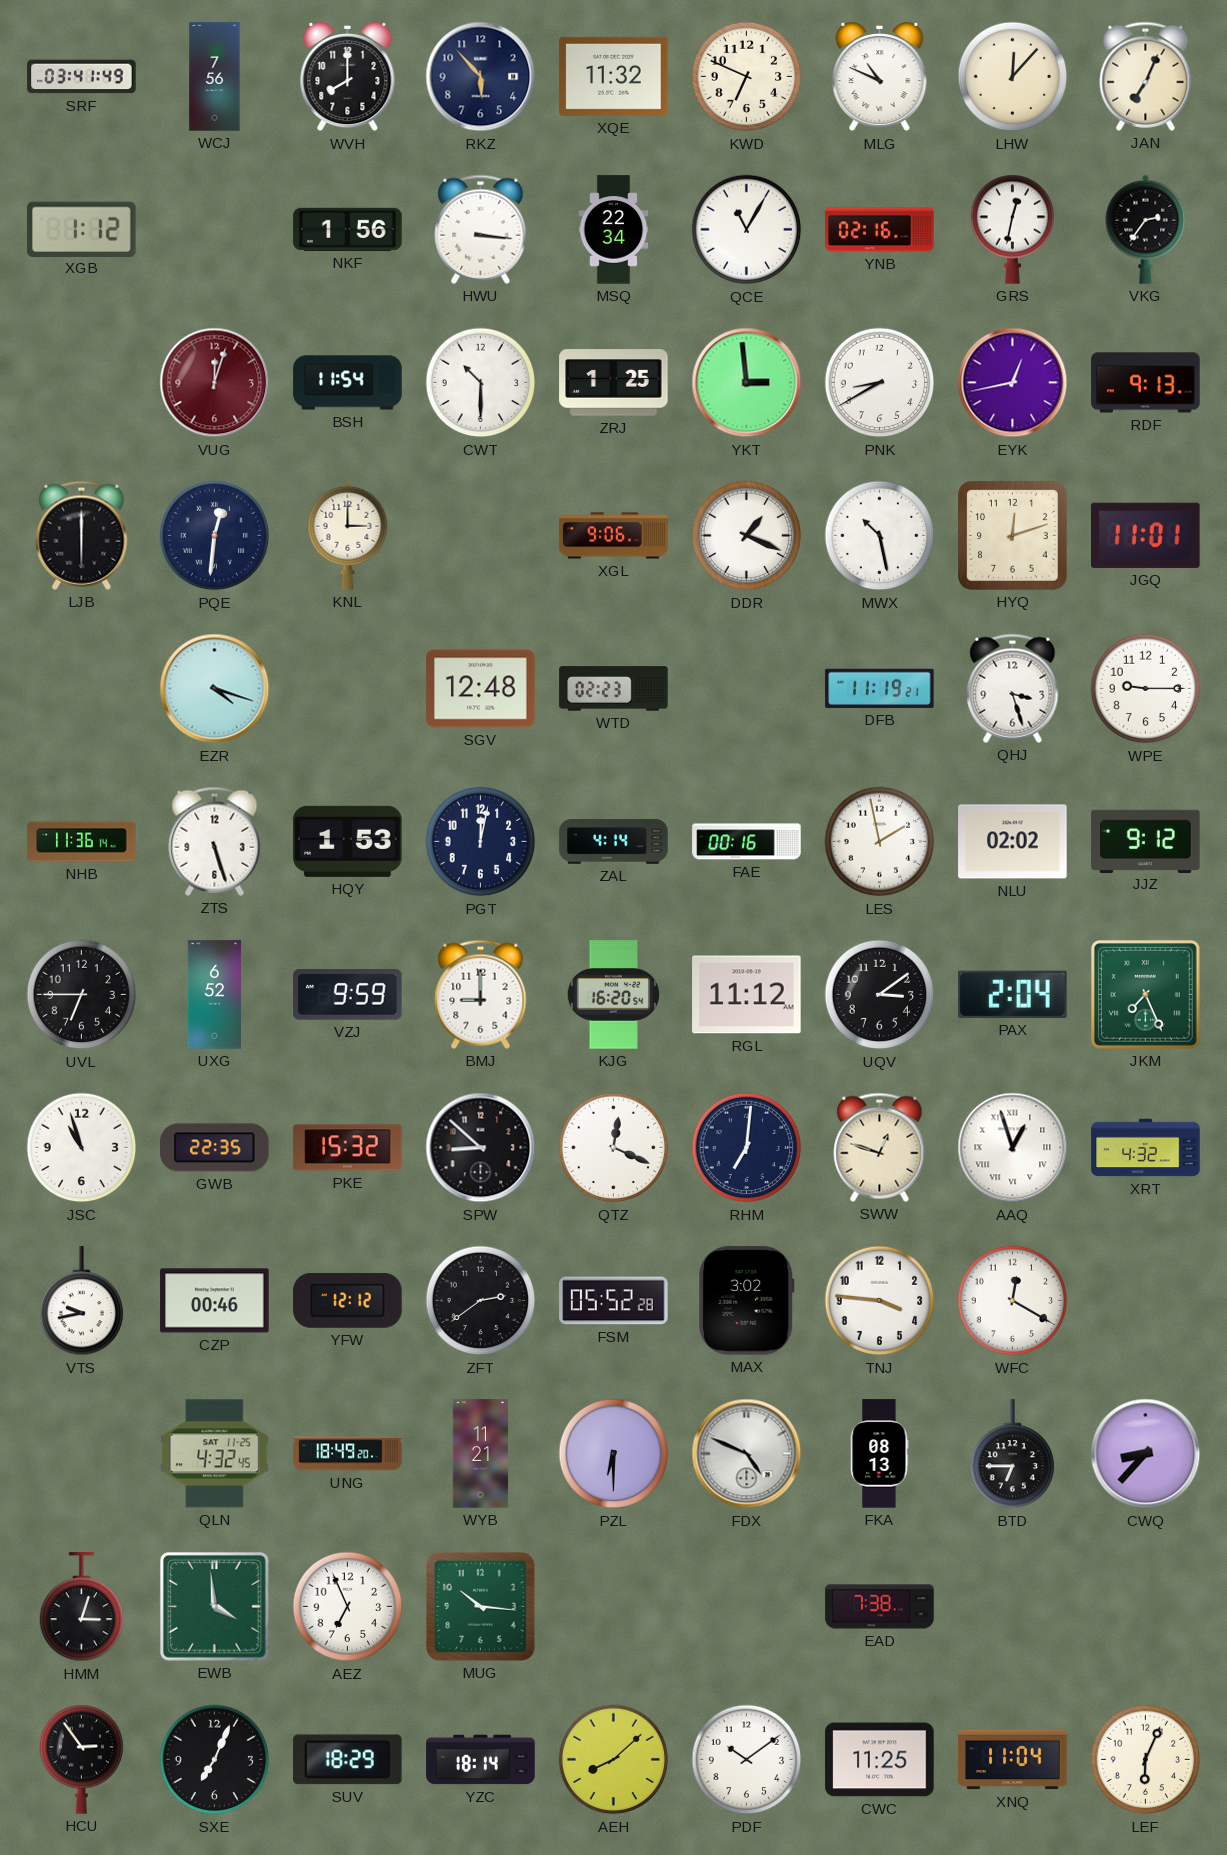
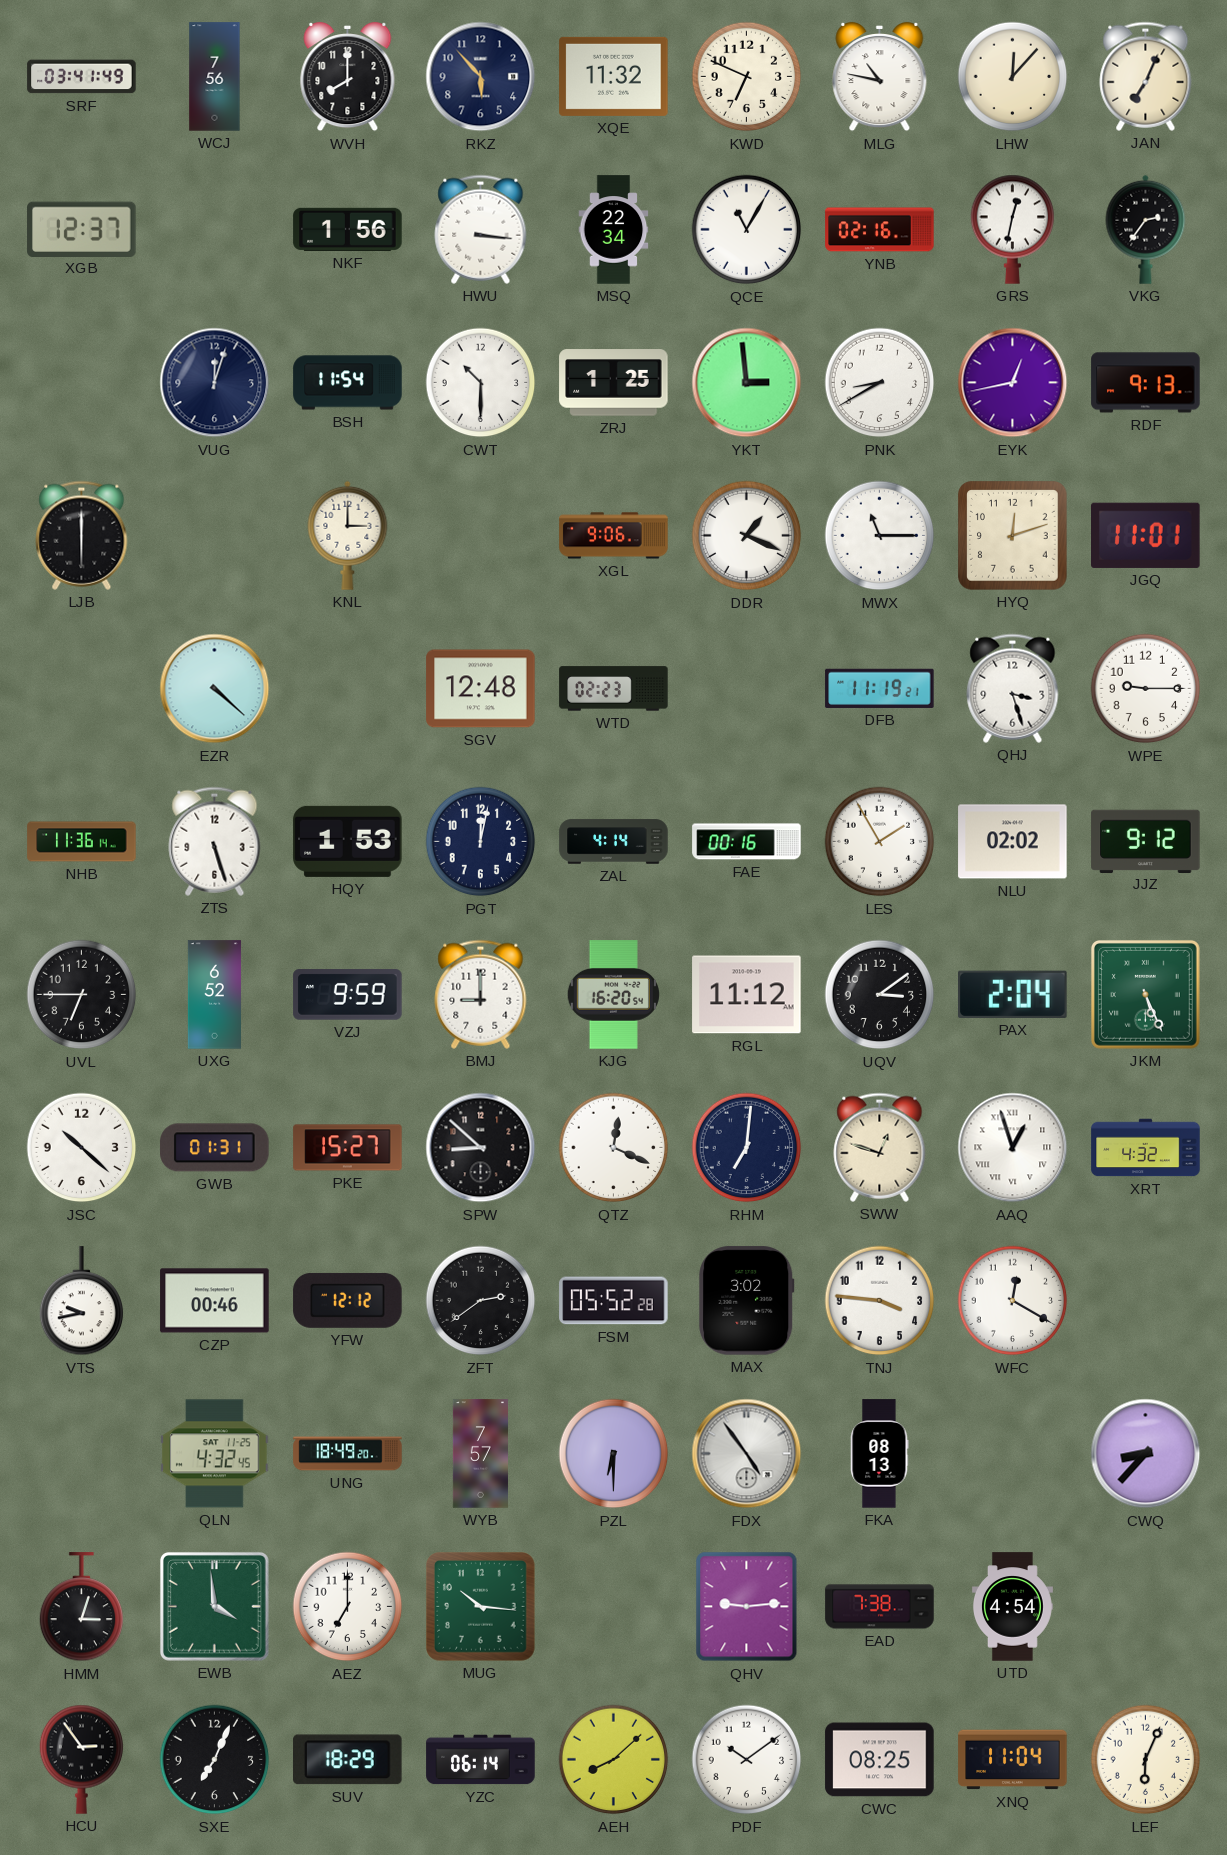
MLG: 10:49 -> 10:47
XGB: 1:12 -> 12:37
VUG dial: burgundy -> navy
PQE: 12:31 -> none
MWX: 10:28 -> 11:15
EZR: 4:18 -> 4:22
LES: 1:58 -> 1:55
JKM: 7:26 -> 5:26
JSC: 10:57 -> 10:22
GWB: 22:35 -> 01:31
PKE: 15:32 -> 15:27
WYB: 11:21 -> 7:57
FDX: 4:49 -> 4:54
BTD: 6:45 -> none
AEZ: 6:56 -> 7:00
QHV: none -> 9:14
UTD: none -> 4:54
YZC: 18:14 -> 06:14
CWC: 11:25 -> 08:25
